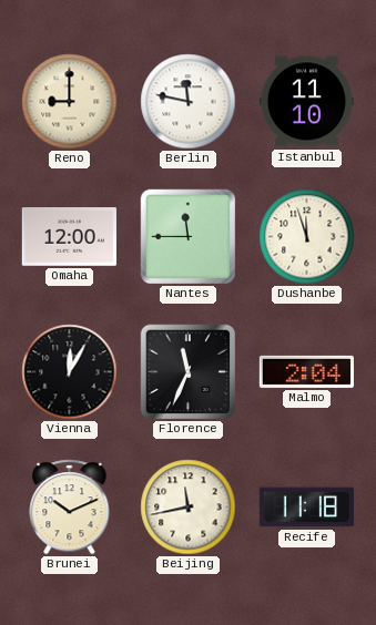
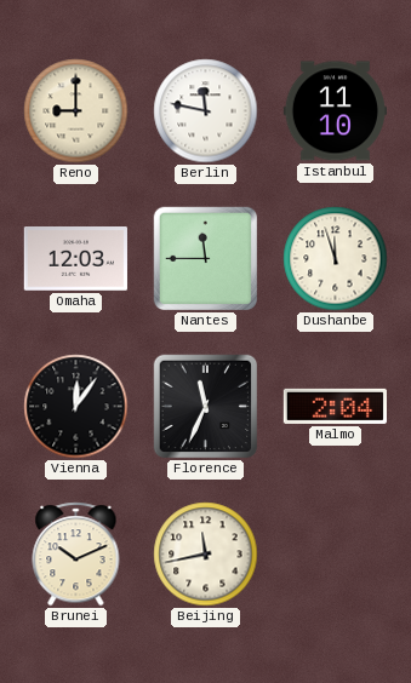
Omaha: 12:00 -> 12:03
Vienna: 12:05 -> 12:06
Recife: 11:18 -> none
